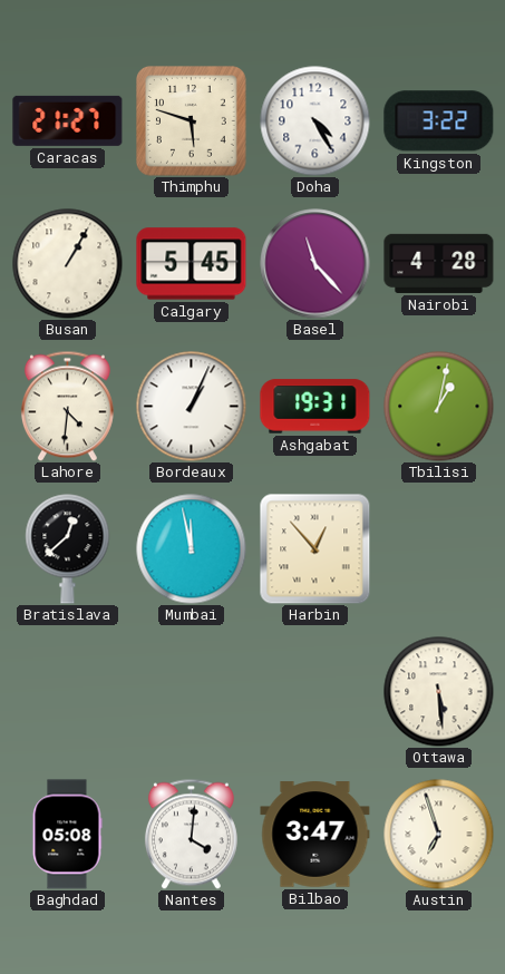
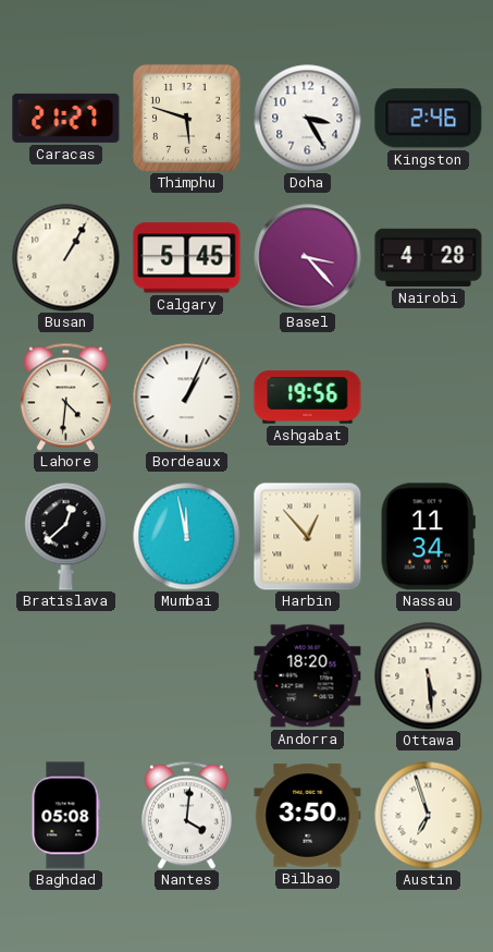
Doha: 4:25 -> 3:25
Kingston: 3:22 -> 2:46
Basel: 11:23 -> 3:23
Ashgabat: 19:31 -> 19:56
Tbilisi: 1:02 -> none
Nassau: none -> 11:34
Andorra: none -> 18:20
Bilbao: 3:47 -> 3:50
